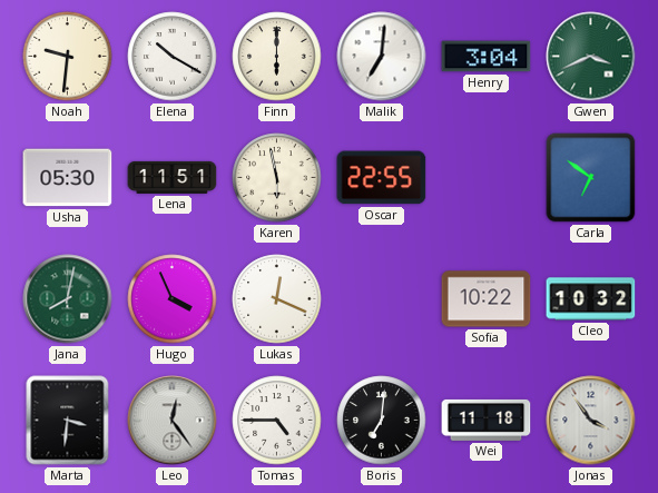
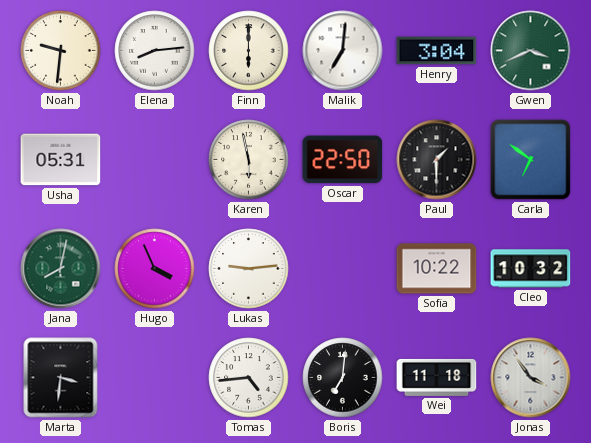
Elena: 10:20 -> 8:14
Usha: 05:30 -> 05:31
Lena: 11:51 -> none
Oscar: 22:55 -> 22:50
Paul: none -> 1:30
Lukas: 12:19 -> 9:14
Leo: 12:24 -> none
Tomas: 4:45 -> 4:44
